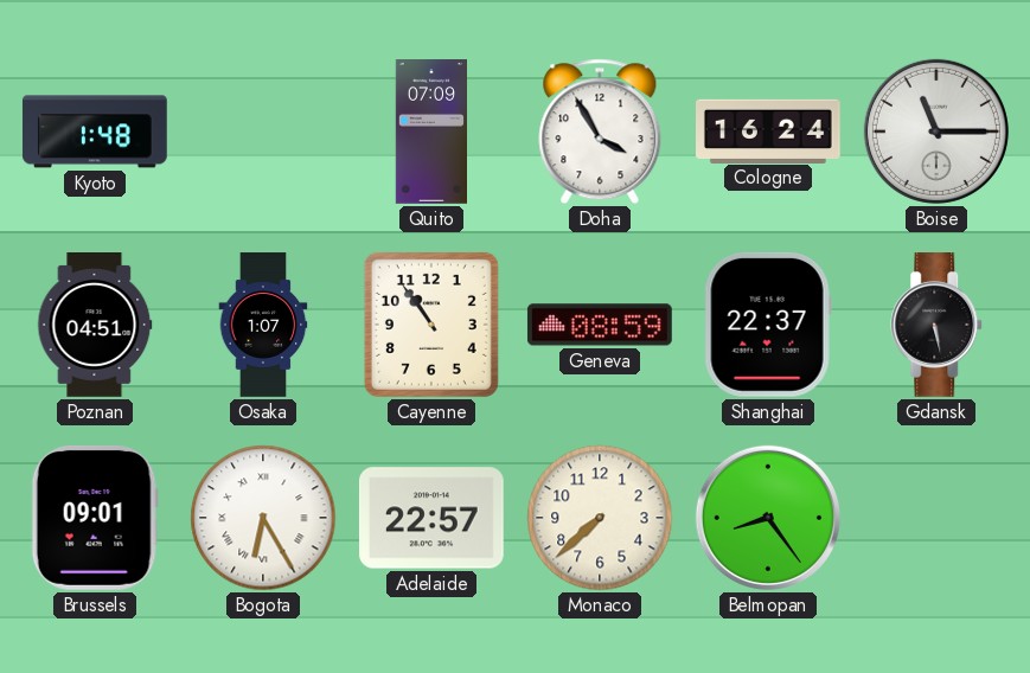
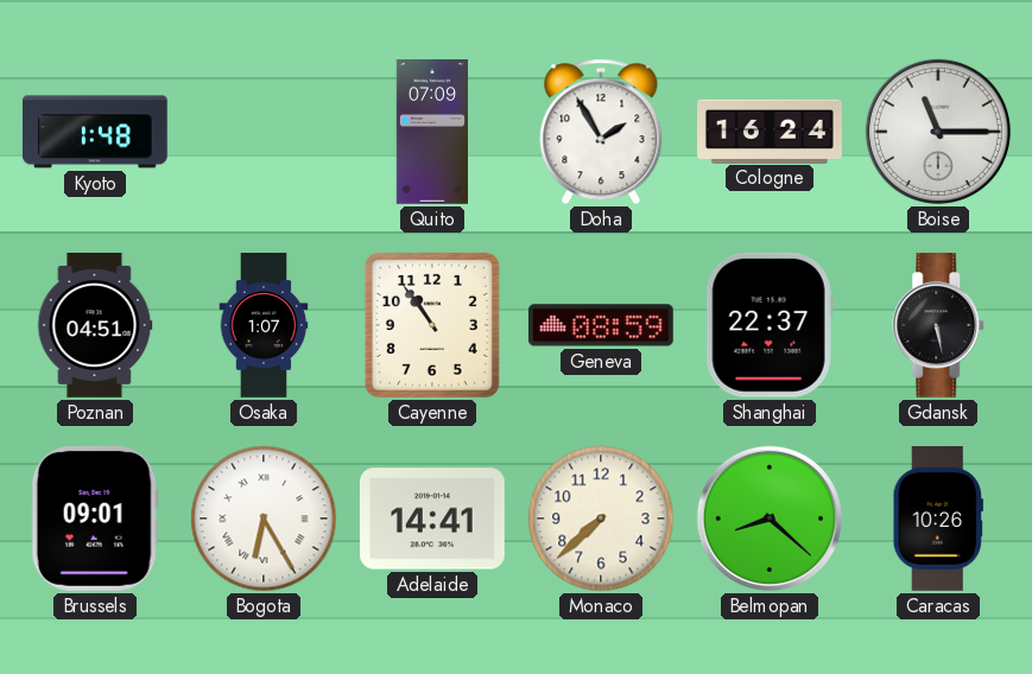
Doha: 3:55 -> 1:55
Adelaide: 22:57 -> 14:41
Belmopan: 8:24 -> 8:22
Caracas: none -> 10:26
